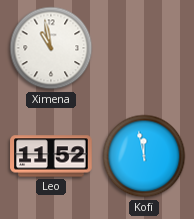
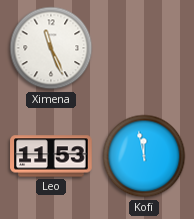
Ximena: 10:58 -> 11:26
Leo: 11:52 -> 11:53
